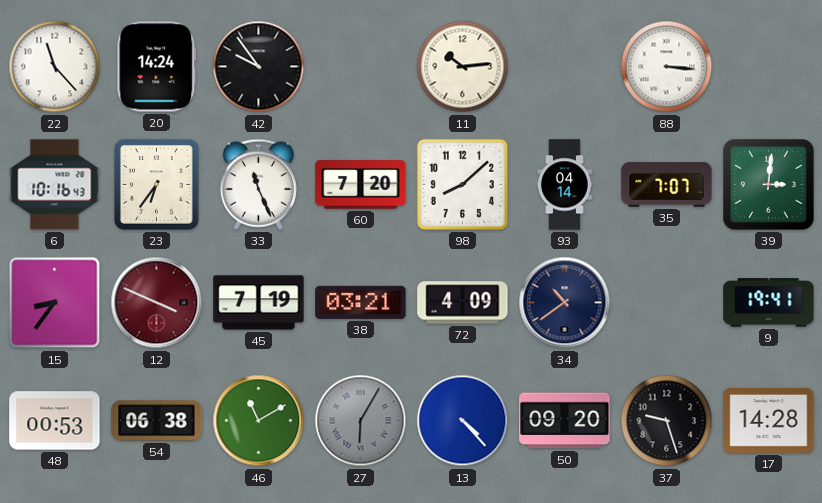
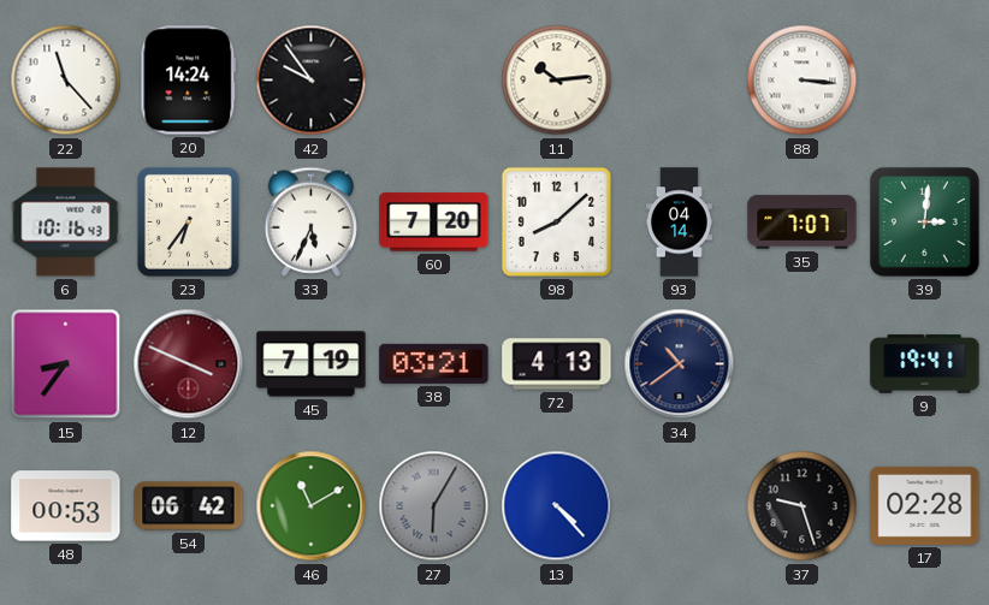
33: 11:26 -> 5:34
72: 4:09 -> 4:13
54: 06:38 -> 06:42
50: 09:20 -> none
17: 14:28 -> 02:28
